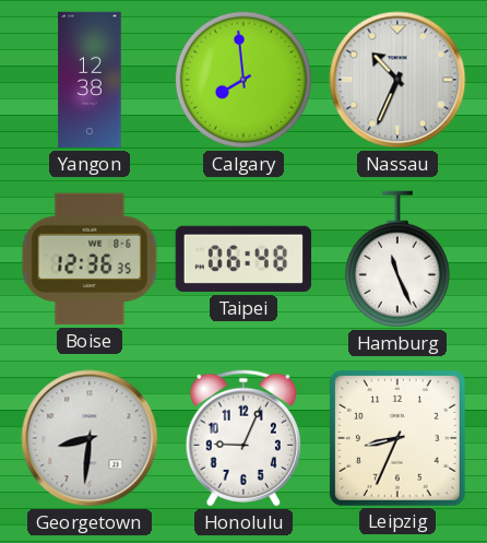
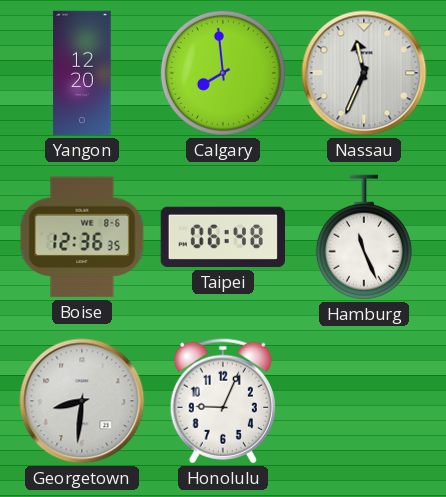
Yangon: 12:38 -> 12:20
Nassau: 10:34 -> 11:34
Leipzig: 8:34 -> none
